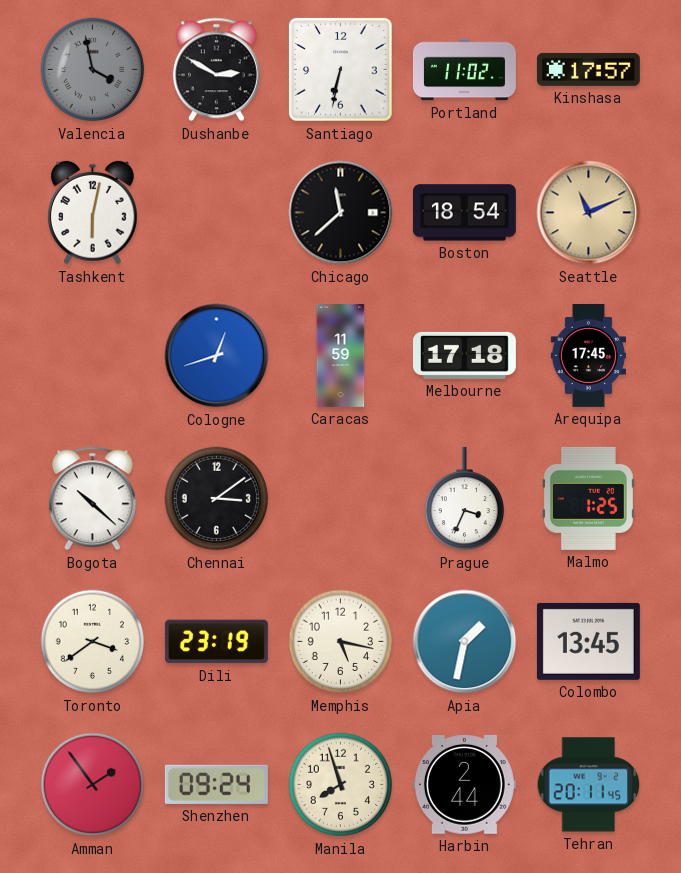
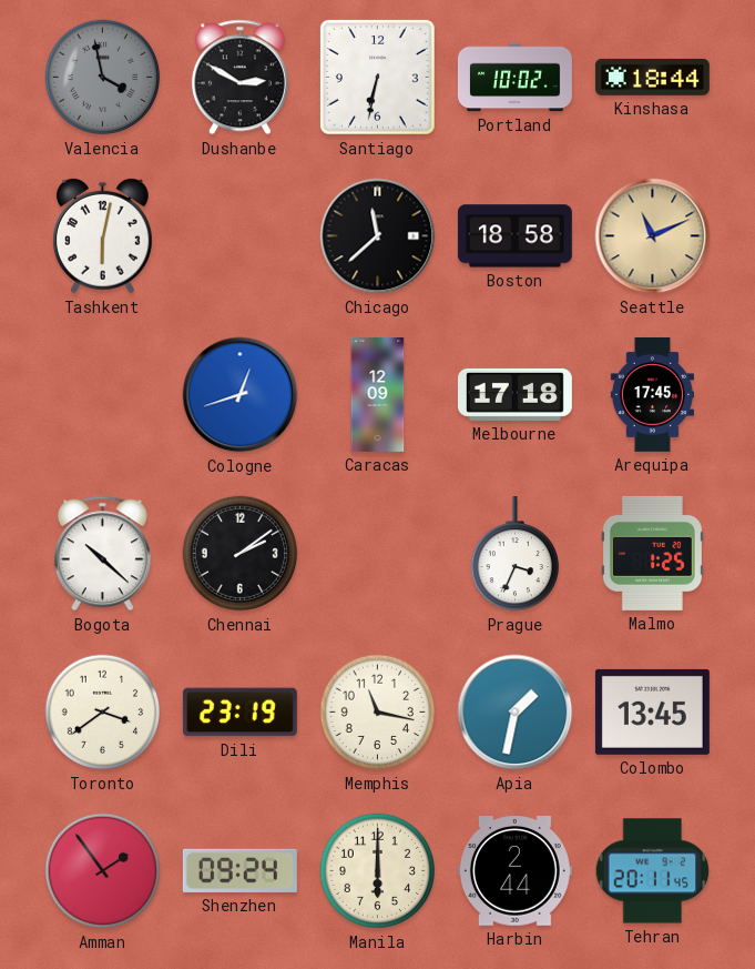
Portland: 11:02 -> 10:02
Kinshasa: 17:57 -> 18:44
Boston: 18:54 -> 18:58
Caracas: 11:59 -> 12:09
Chennai: 3:09 -> 2:09
Memphis: 5:17 -> 11:17
Manila: 7:57 -> 6:00
